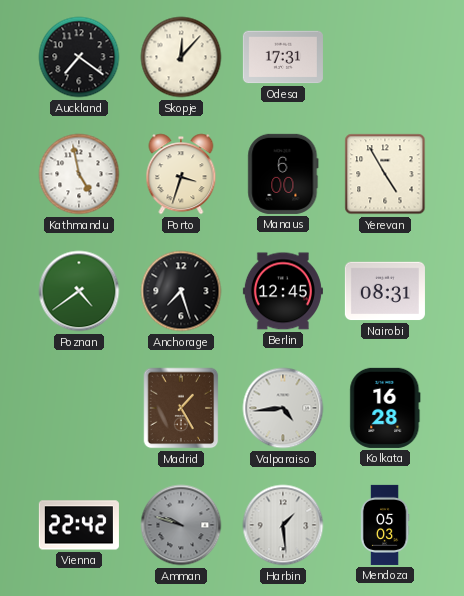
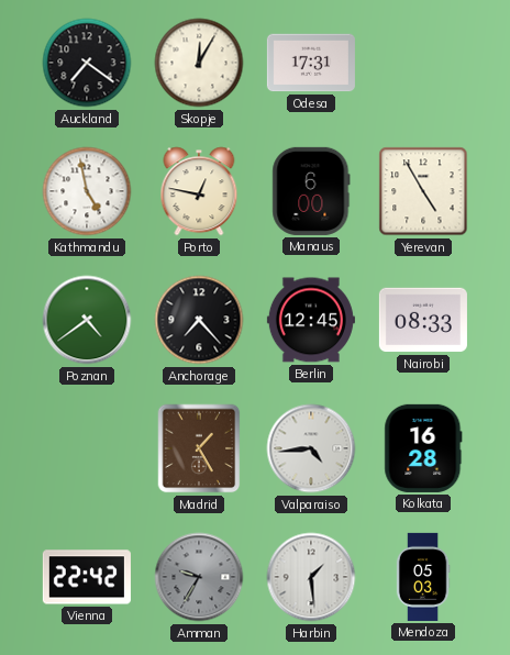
Skopje: 12:07 -> 12:05
Porto: 3:33 -> 12:47
Anchorage: 7:27 -> 7:23
Nairobi: 08:31 -> 08:33
Amman: 9:48 -> 9:35
